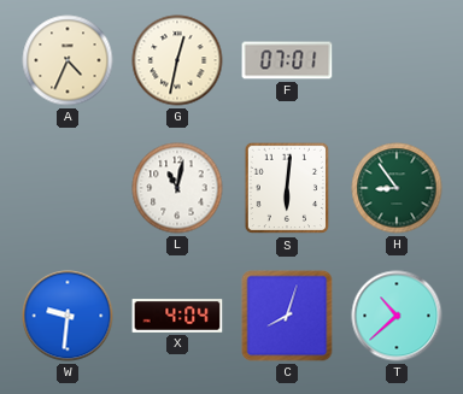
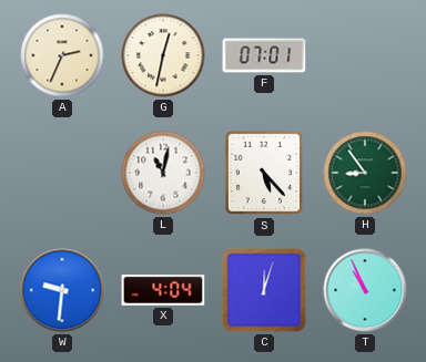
A: 4:34 -> 2:34
S: 6:01 -> 5:23
C: 8:03 -> 12:03
T: 10:38 -> 10:56
